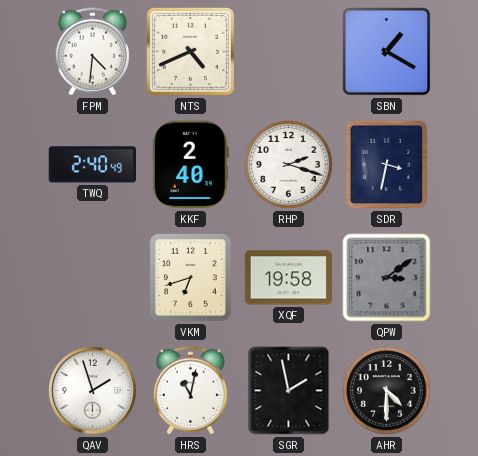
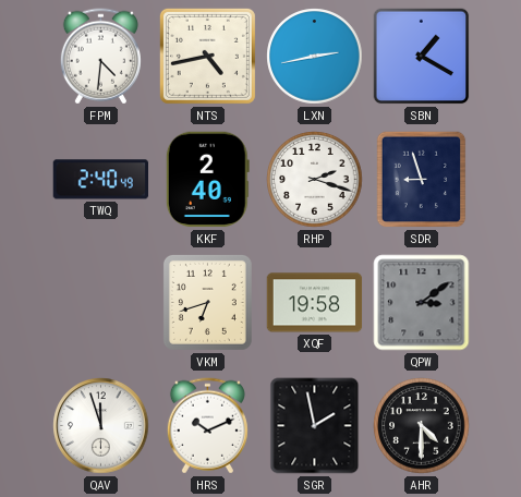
NTS: 4:41 -> 4:43
LXN: none -> 2:43
SDR: 3:32 -> 8:57
QAV: 1:57 -> 11:57
HRS: 11:02 -> 10:11
